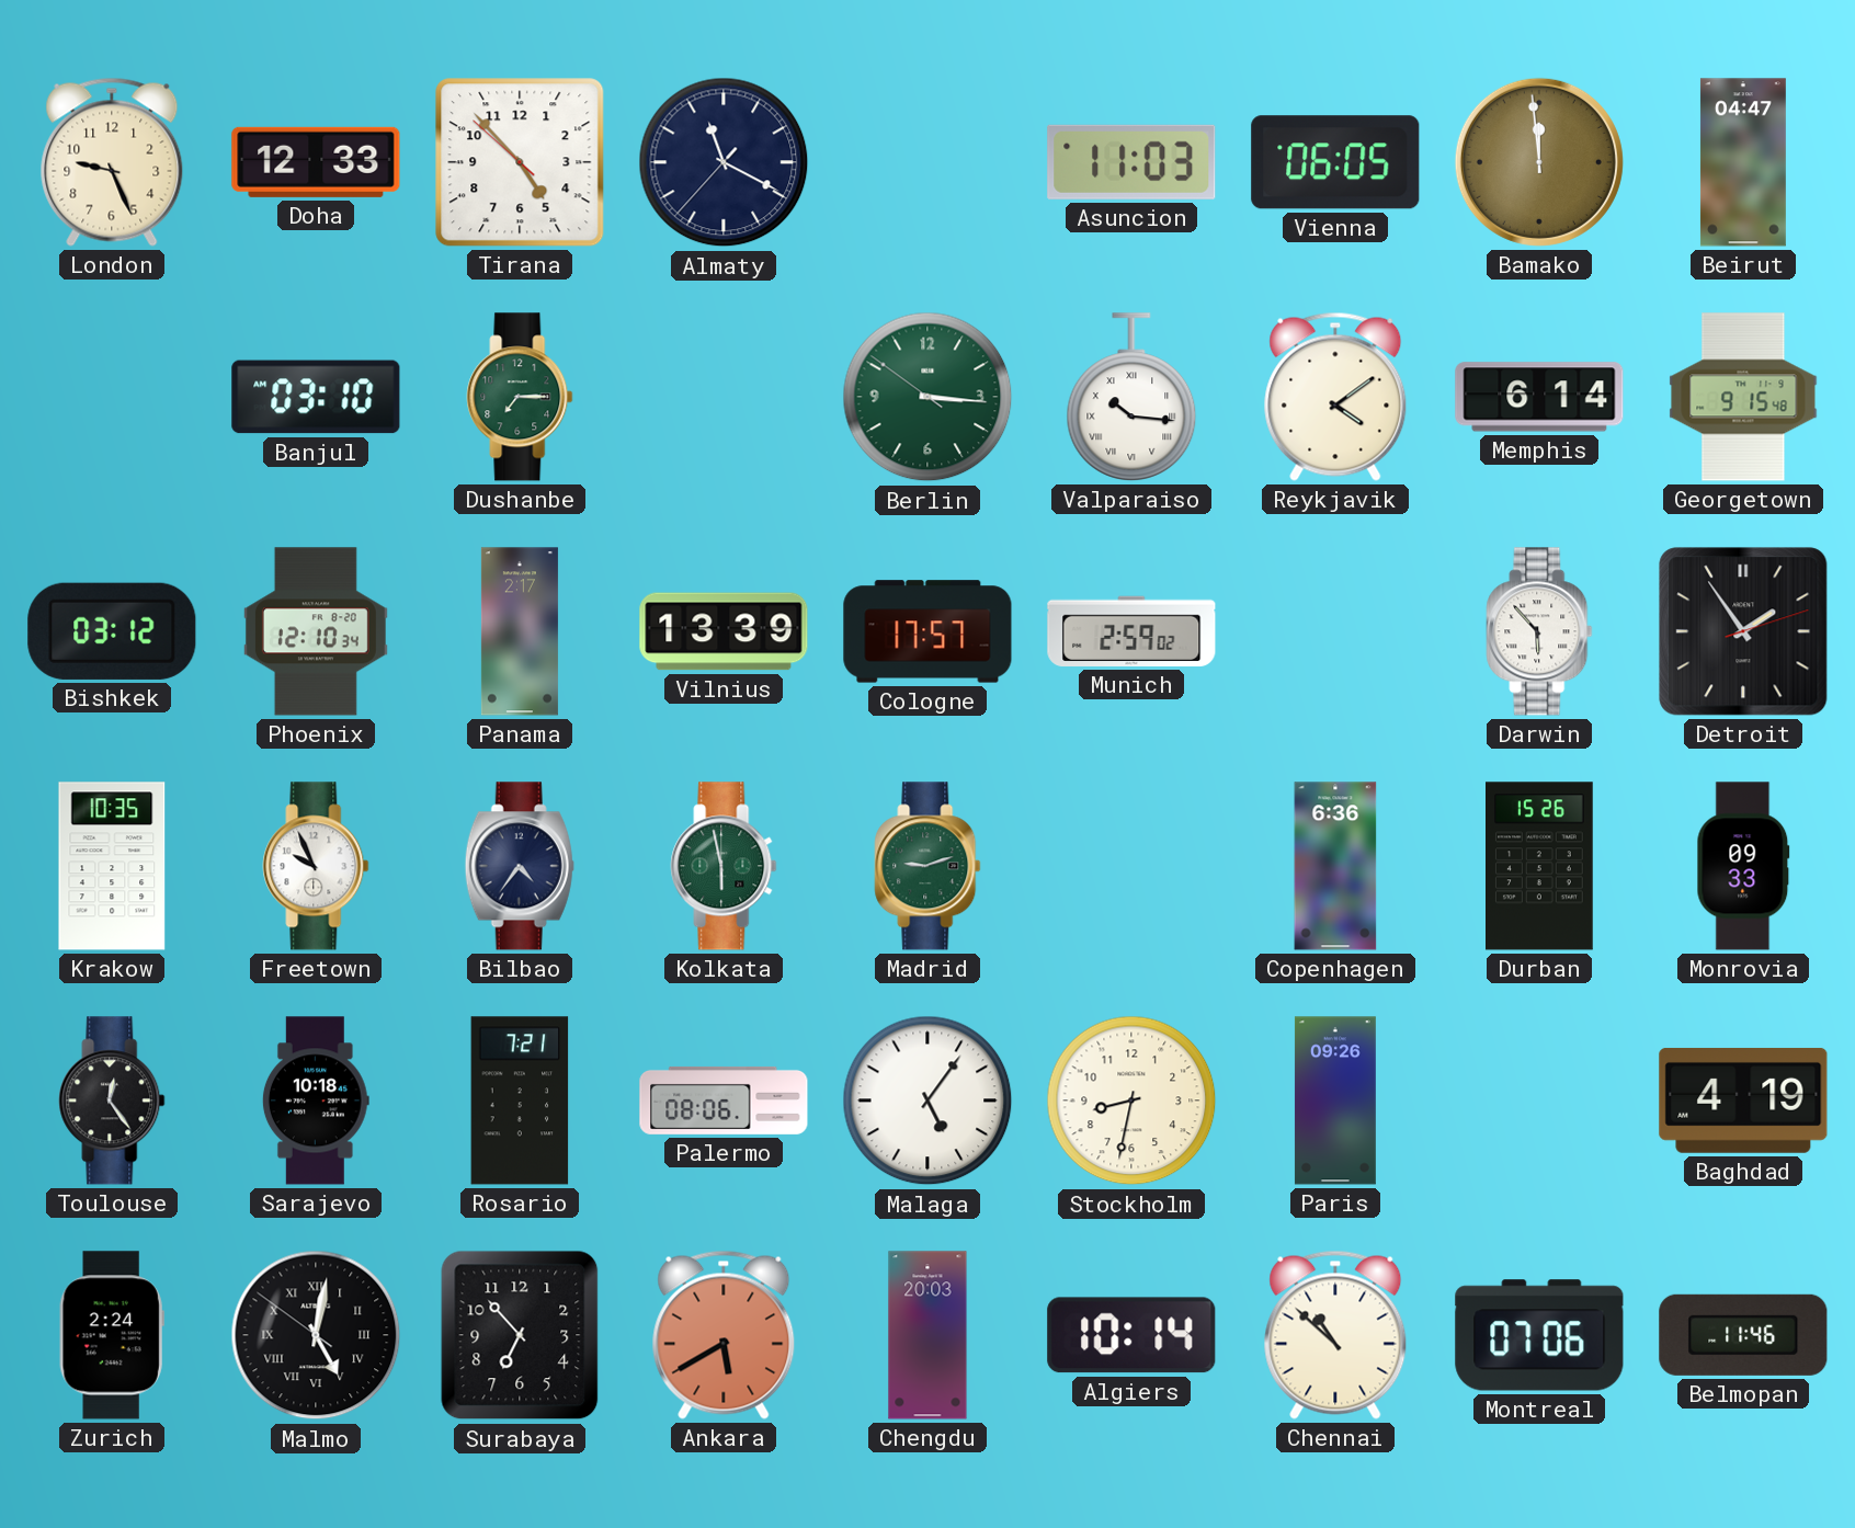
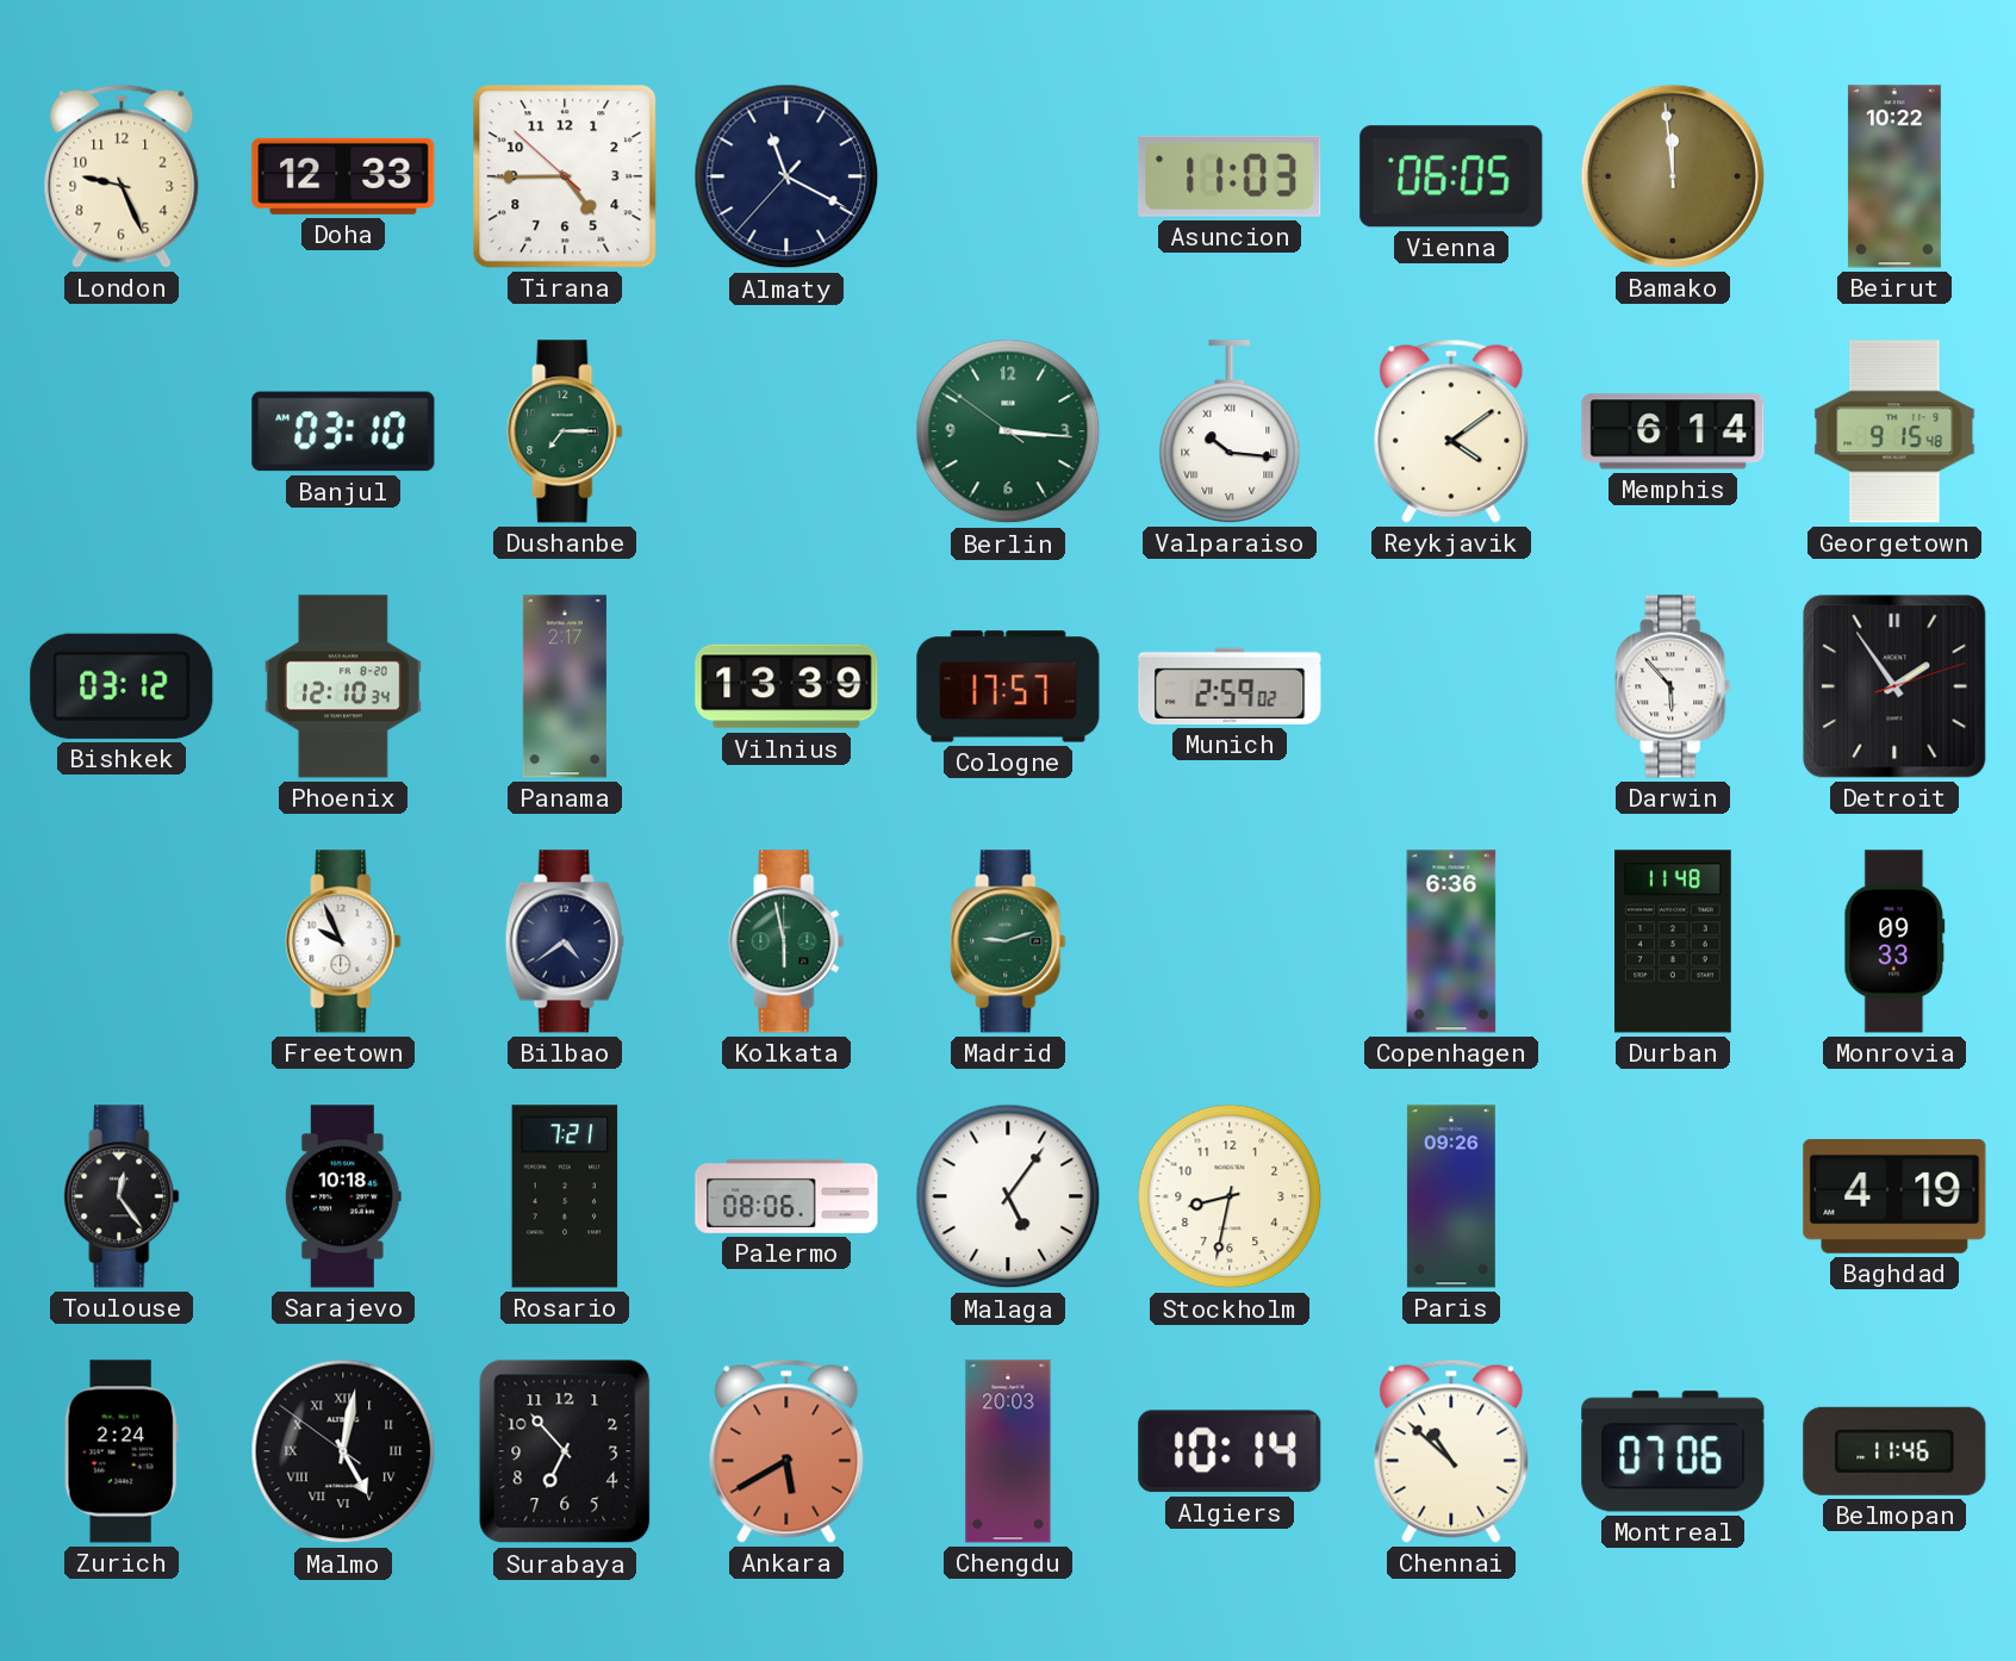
Tirana: 4:52 -> 4:44
Beirut: 04:47 -> 10:22
Krakow: 10:35 -> none
Bilbao: 4:36 -> 4:39
Durban: 15:26 -> 11:48
